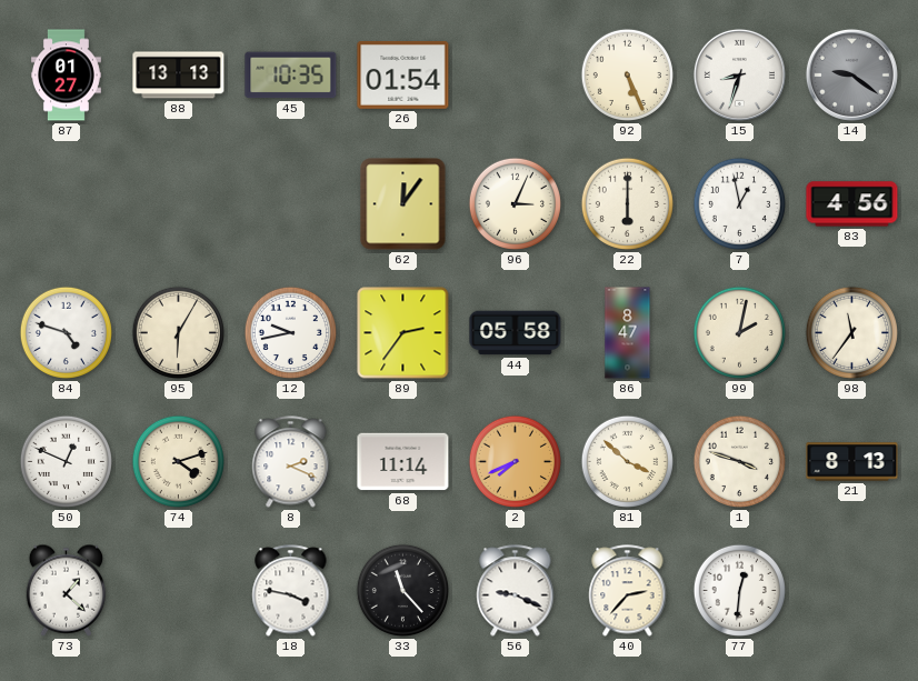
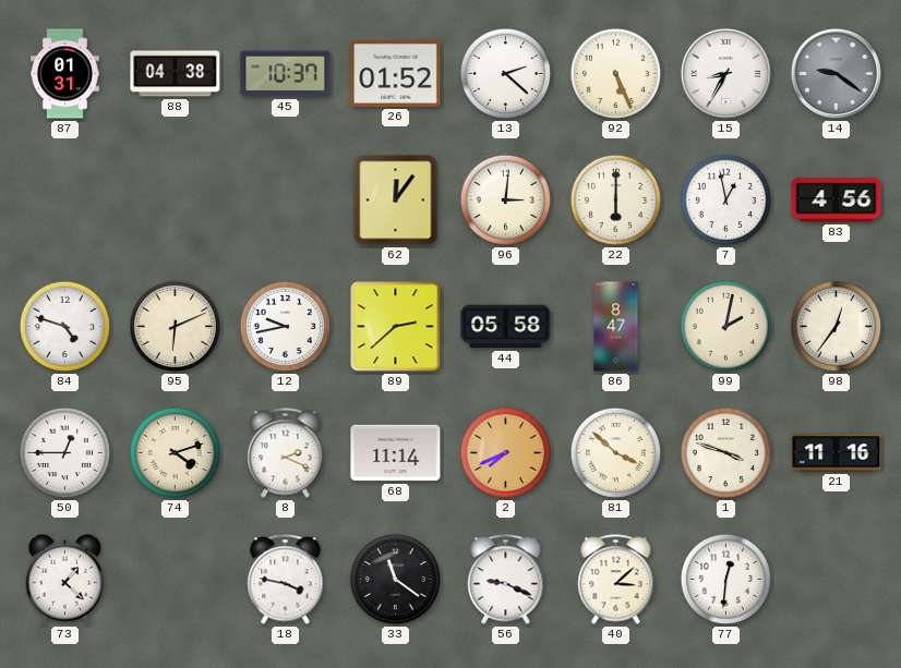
87: 01:27 -> 01:31
88: 13:13 -> 04:38
45: 10:35 -> 10:37
26: 01:54 -> 01:52
13: none -> 2:22
15: 8:33 -> 8:35
96: 3:04 -> 3:01
95: 6:05 -> 6:11
89: 2:36 -> 2:38
98: 11:36 -> 12:36
50: 12:49 -> 12:45
21: 8:13 -> 11:16
33: 11:23 -> 11:21
40: 2:37 -> 3:08
